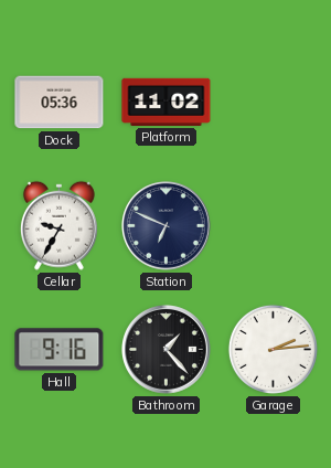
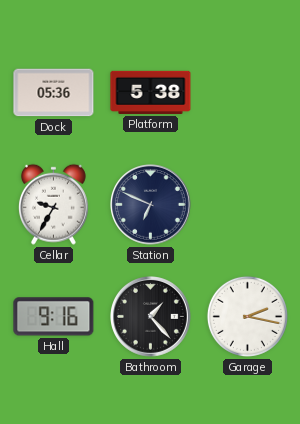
Platform: 11:02 -> 5:38
Garage: 2:14 -> 2:17
